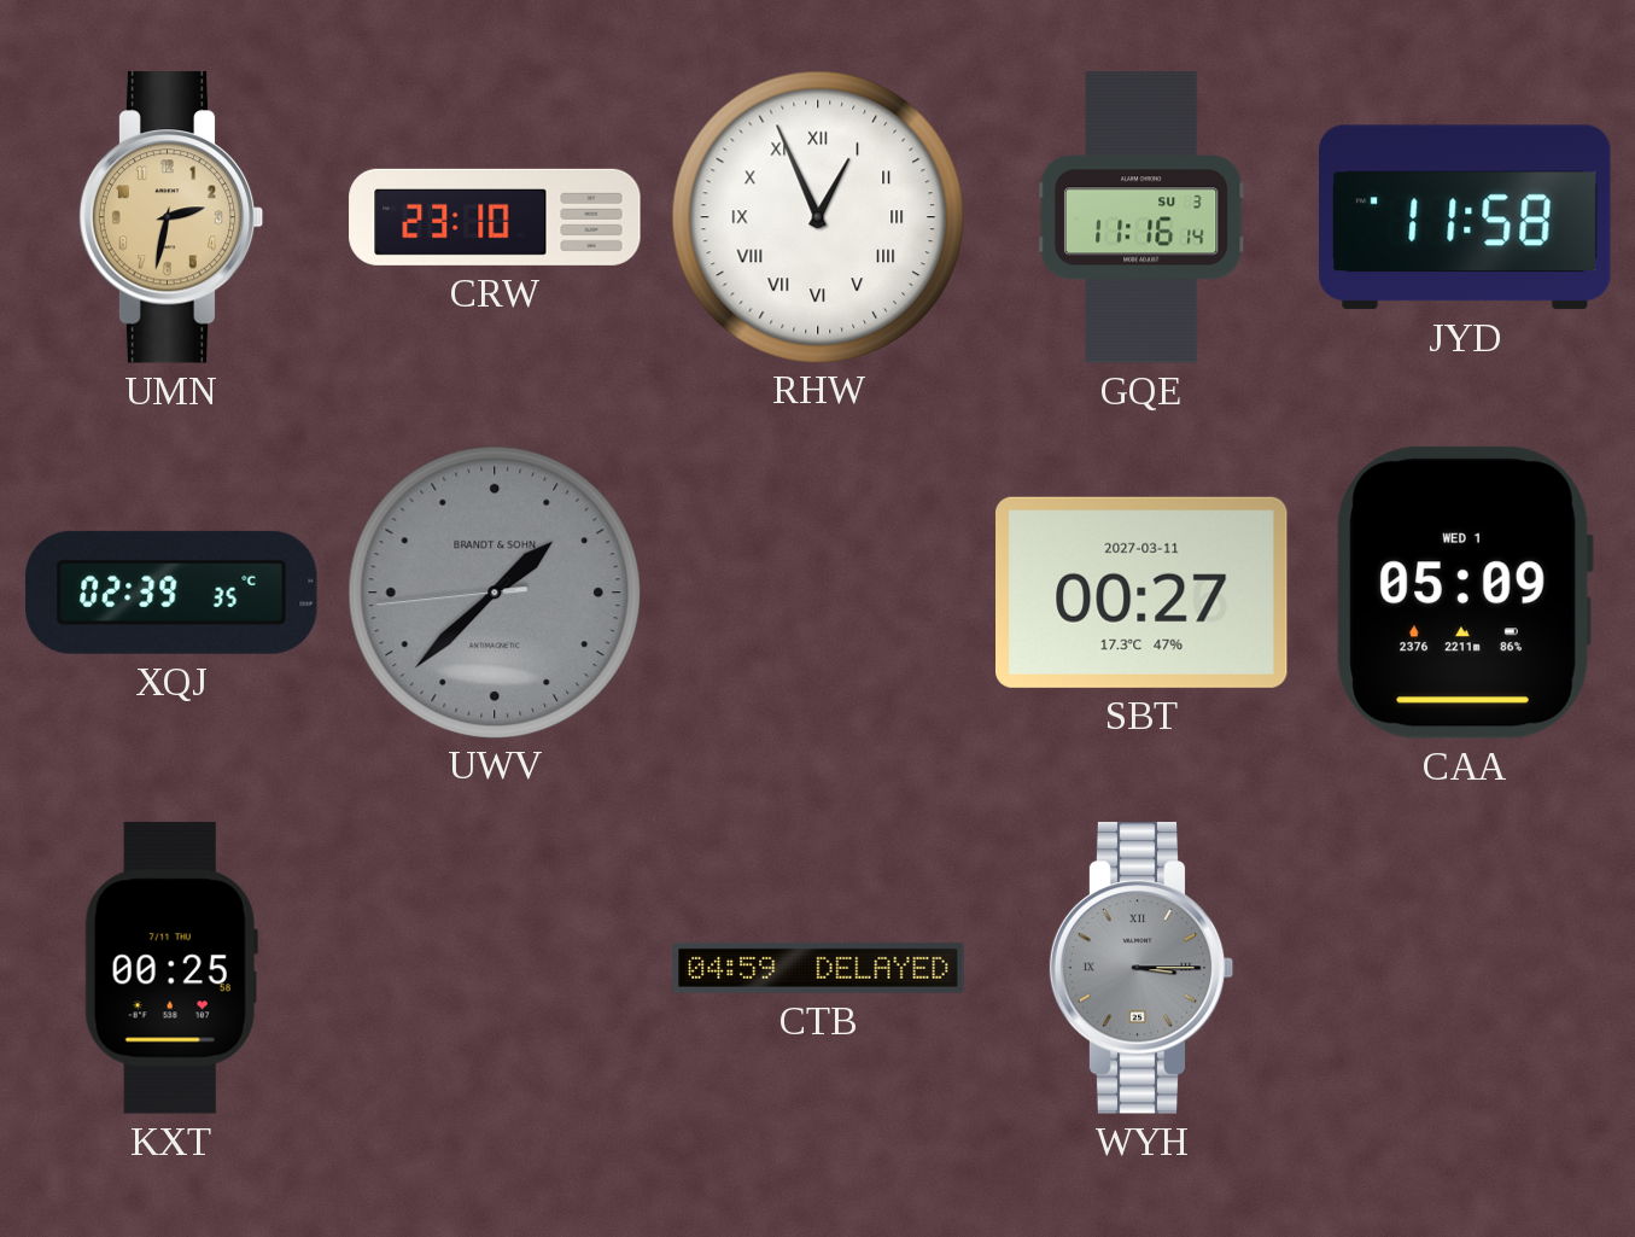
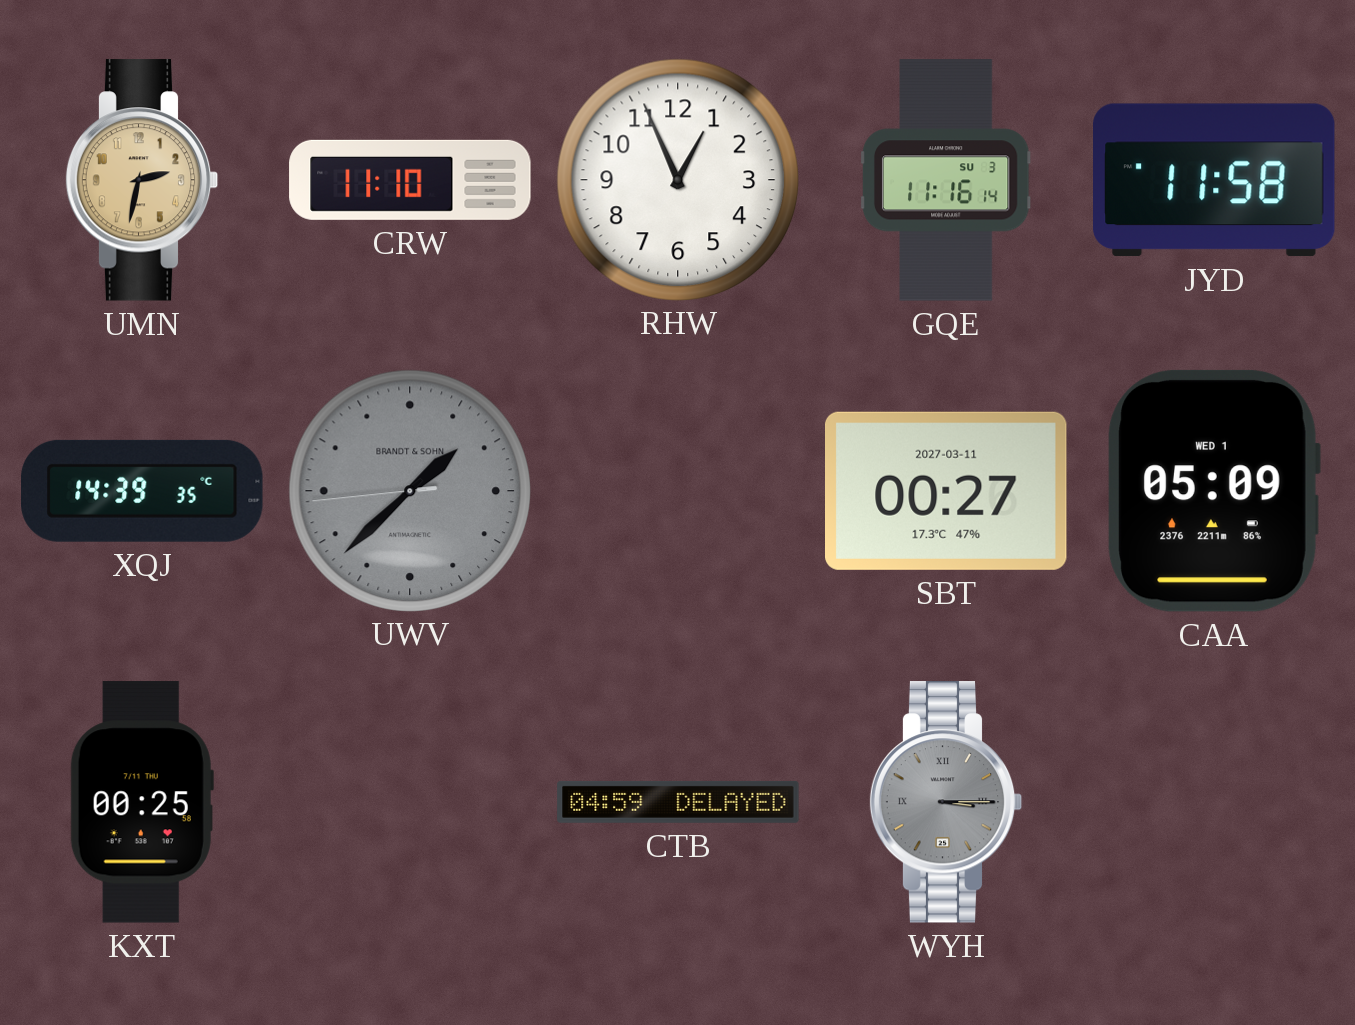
CRW: 23:10 -> 11:10
RHW numerals: Roman -> Arabic
XQJ: 02:39 -> 14:39
